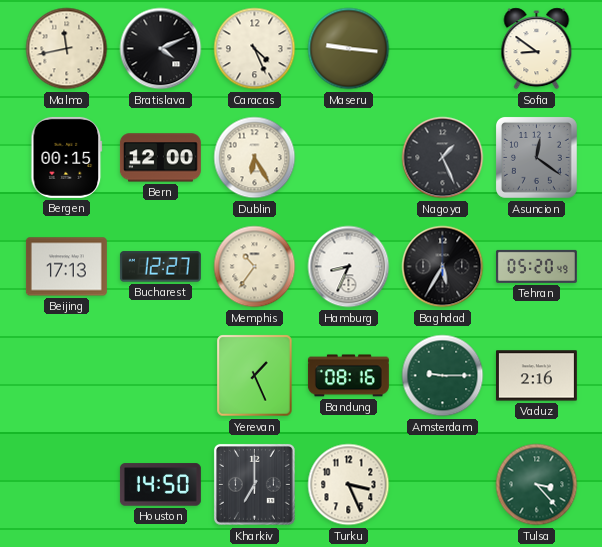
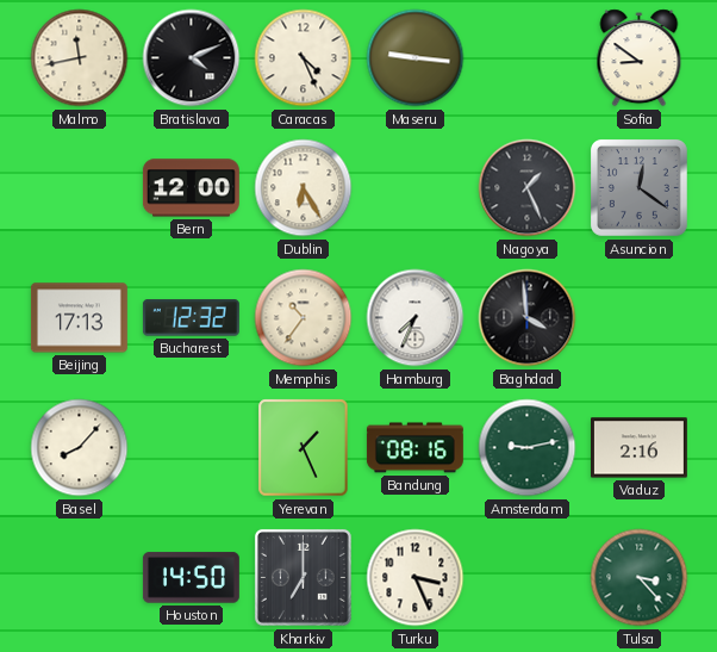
Bergen: 00:15 -> none
Bucharest: 12:27 -> 12:32
Hamburg: 8:34 -> 7:34
Baghdad: 5:35 -> 3:59
Tehran: 05:20 -> none
Basel: none -> 8:07
Amsterdam: 9:15 -> 9:13
